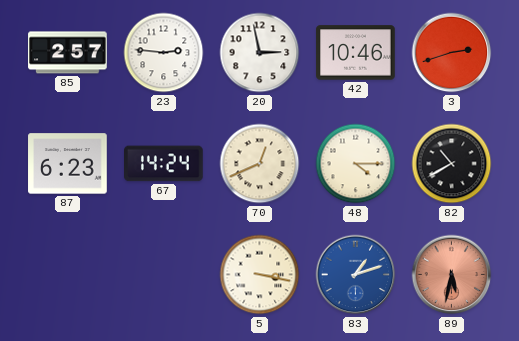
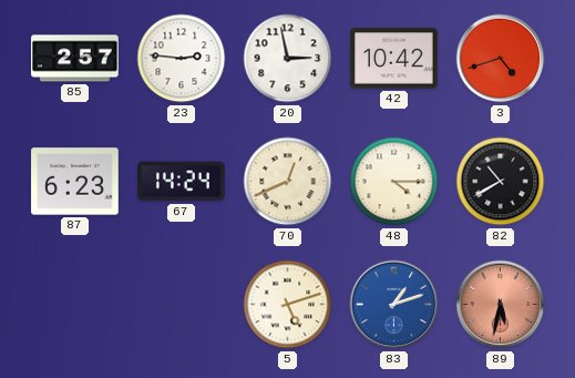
42: 10:46 -> 10:42
3: 2:42 -> 4:42
5: 3:17 -> 5:12
